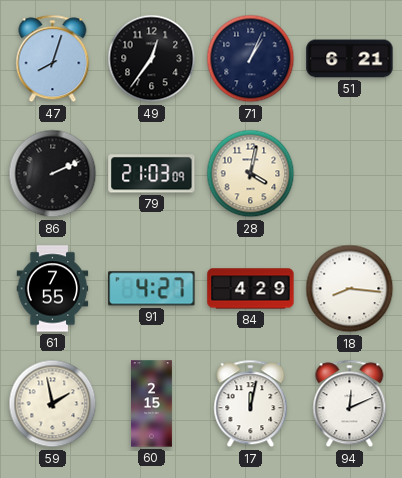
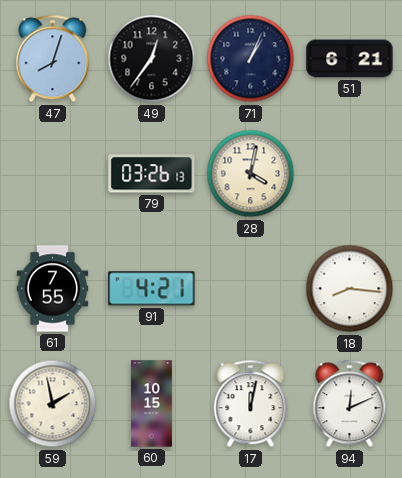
86: 2:11 -> none
79: 21:03 -> 03:26
91: 4:27 -> 4:21
84: 4:29 -> none
60: 2:15 -> 10:15
